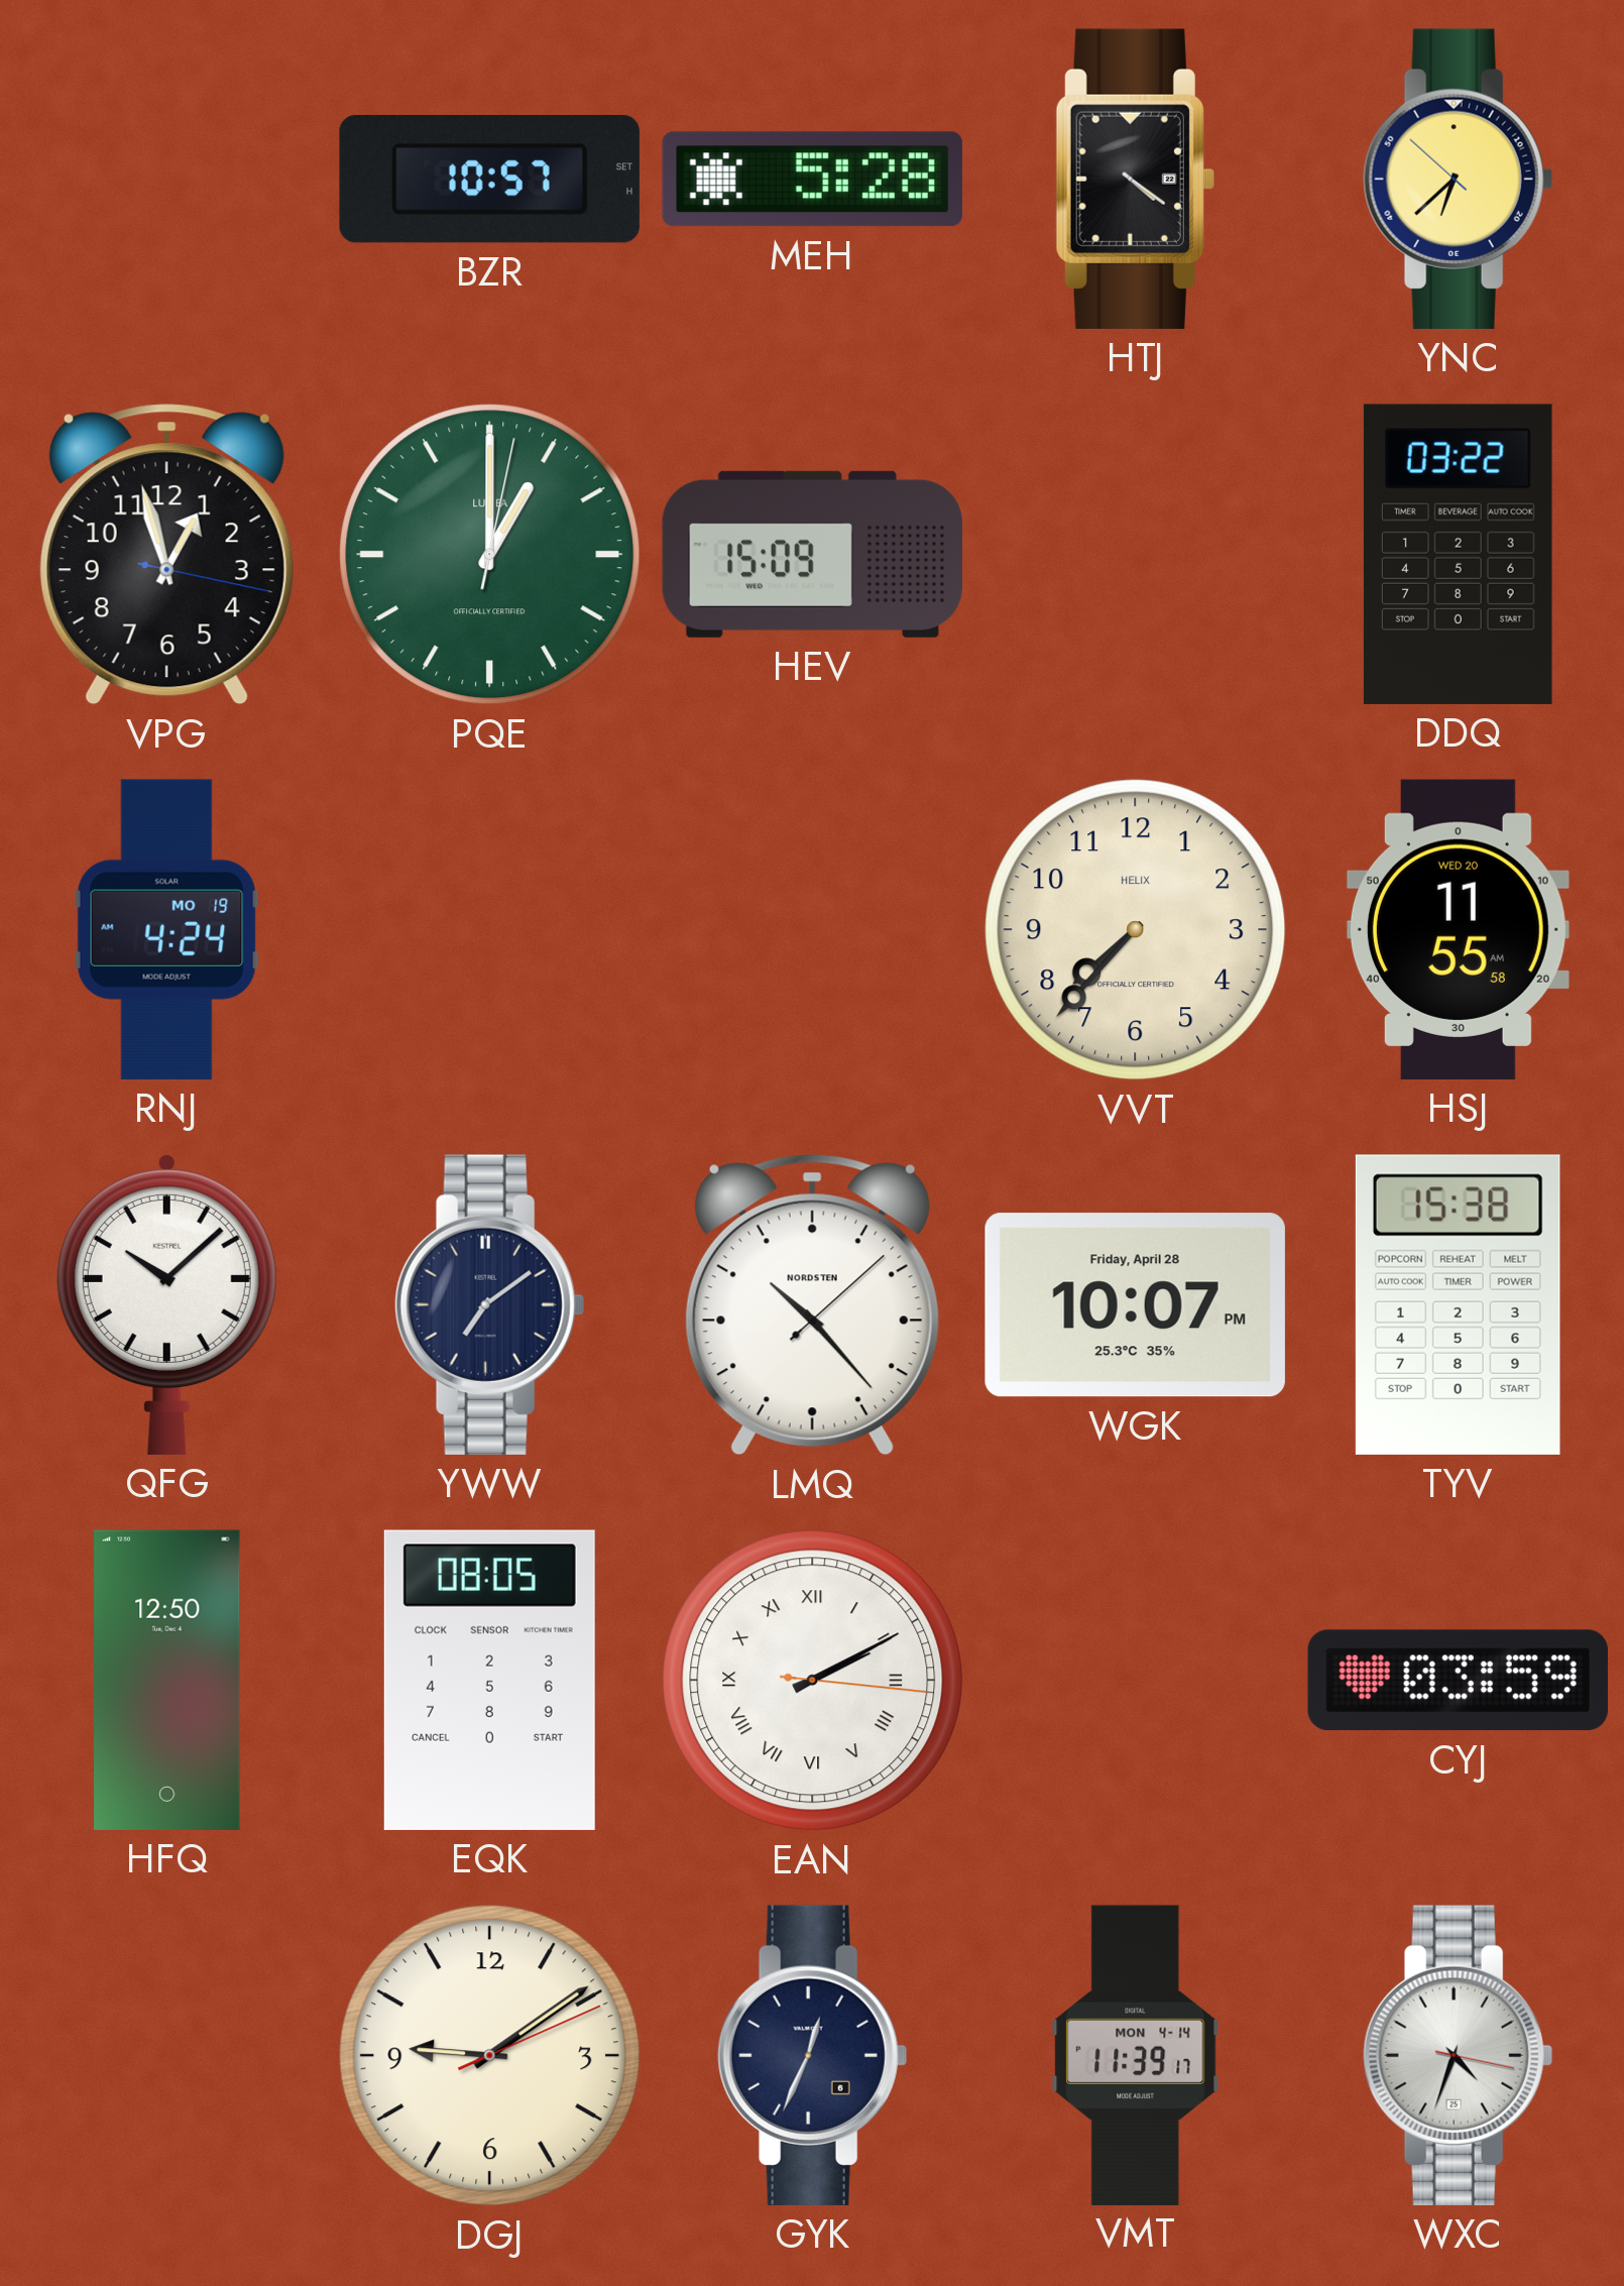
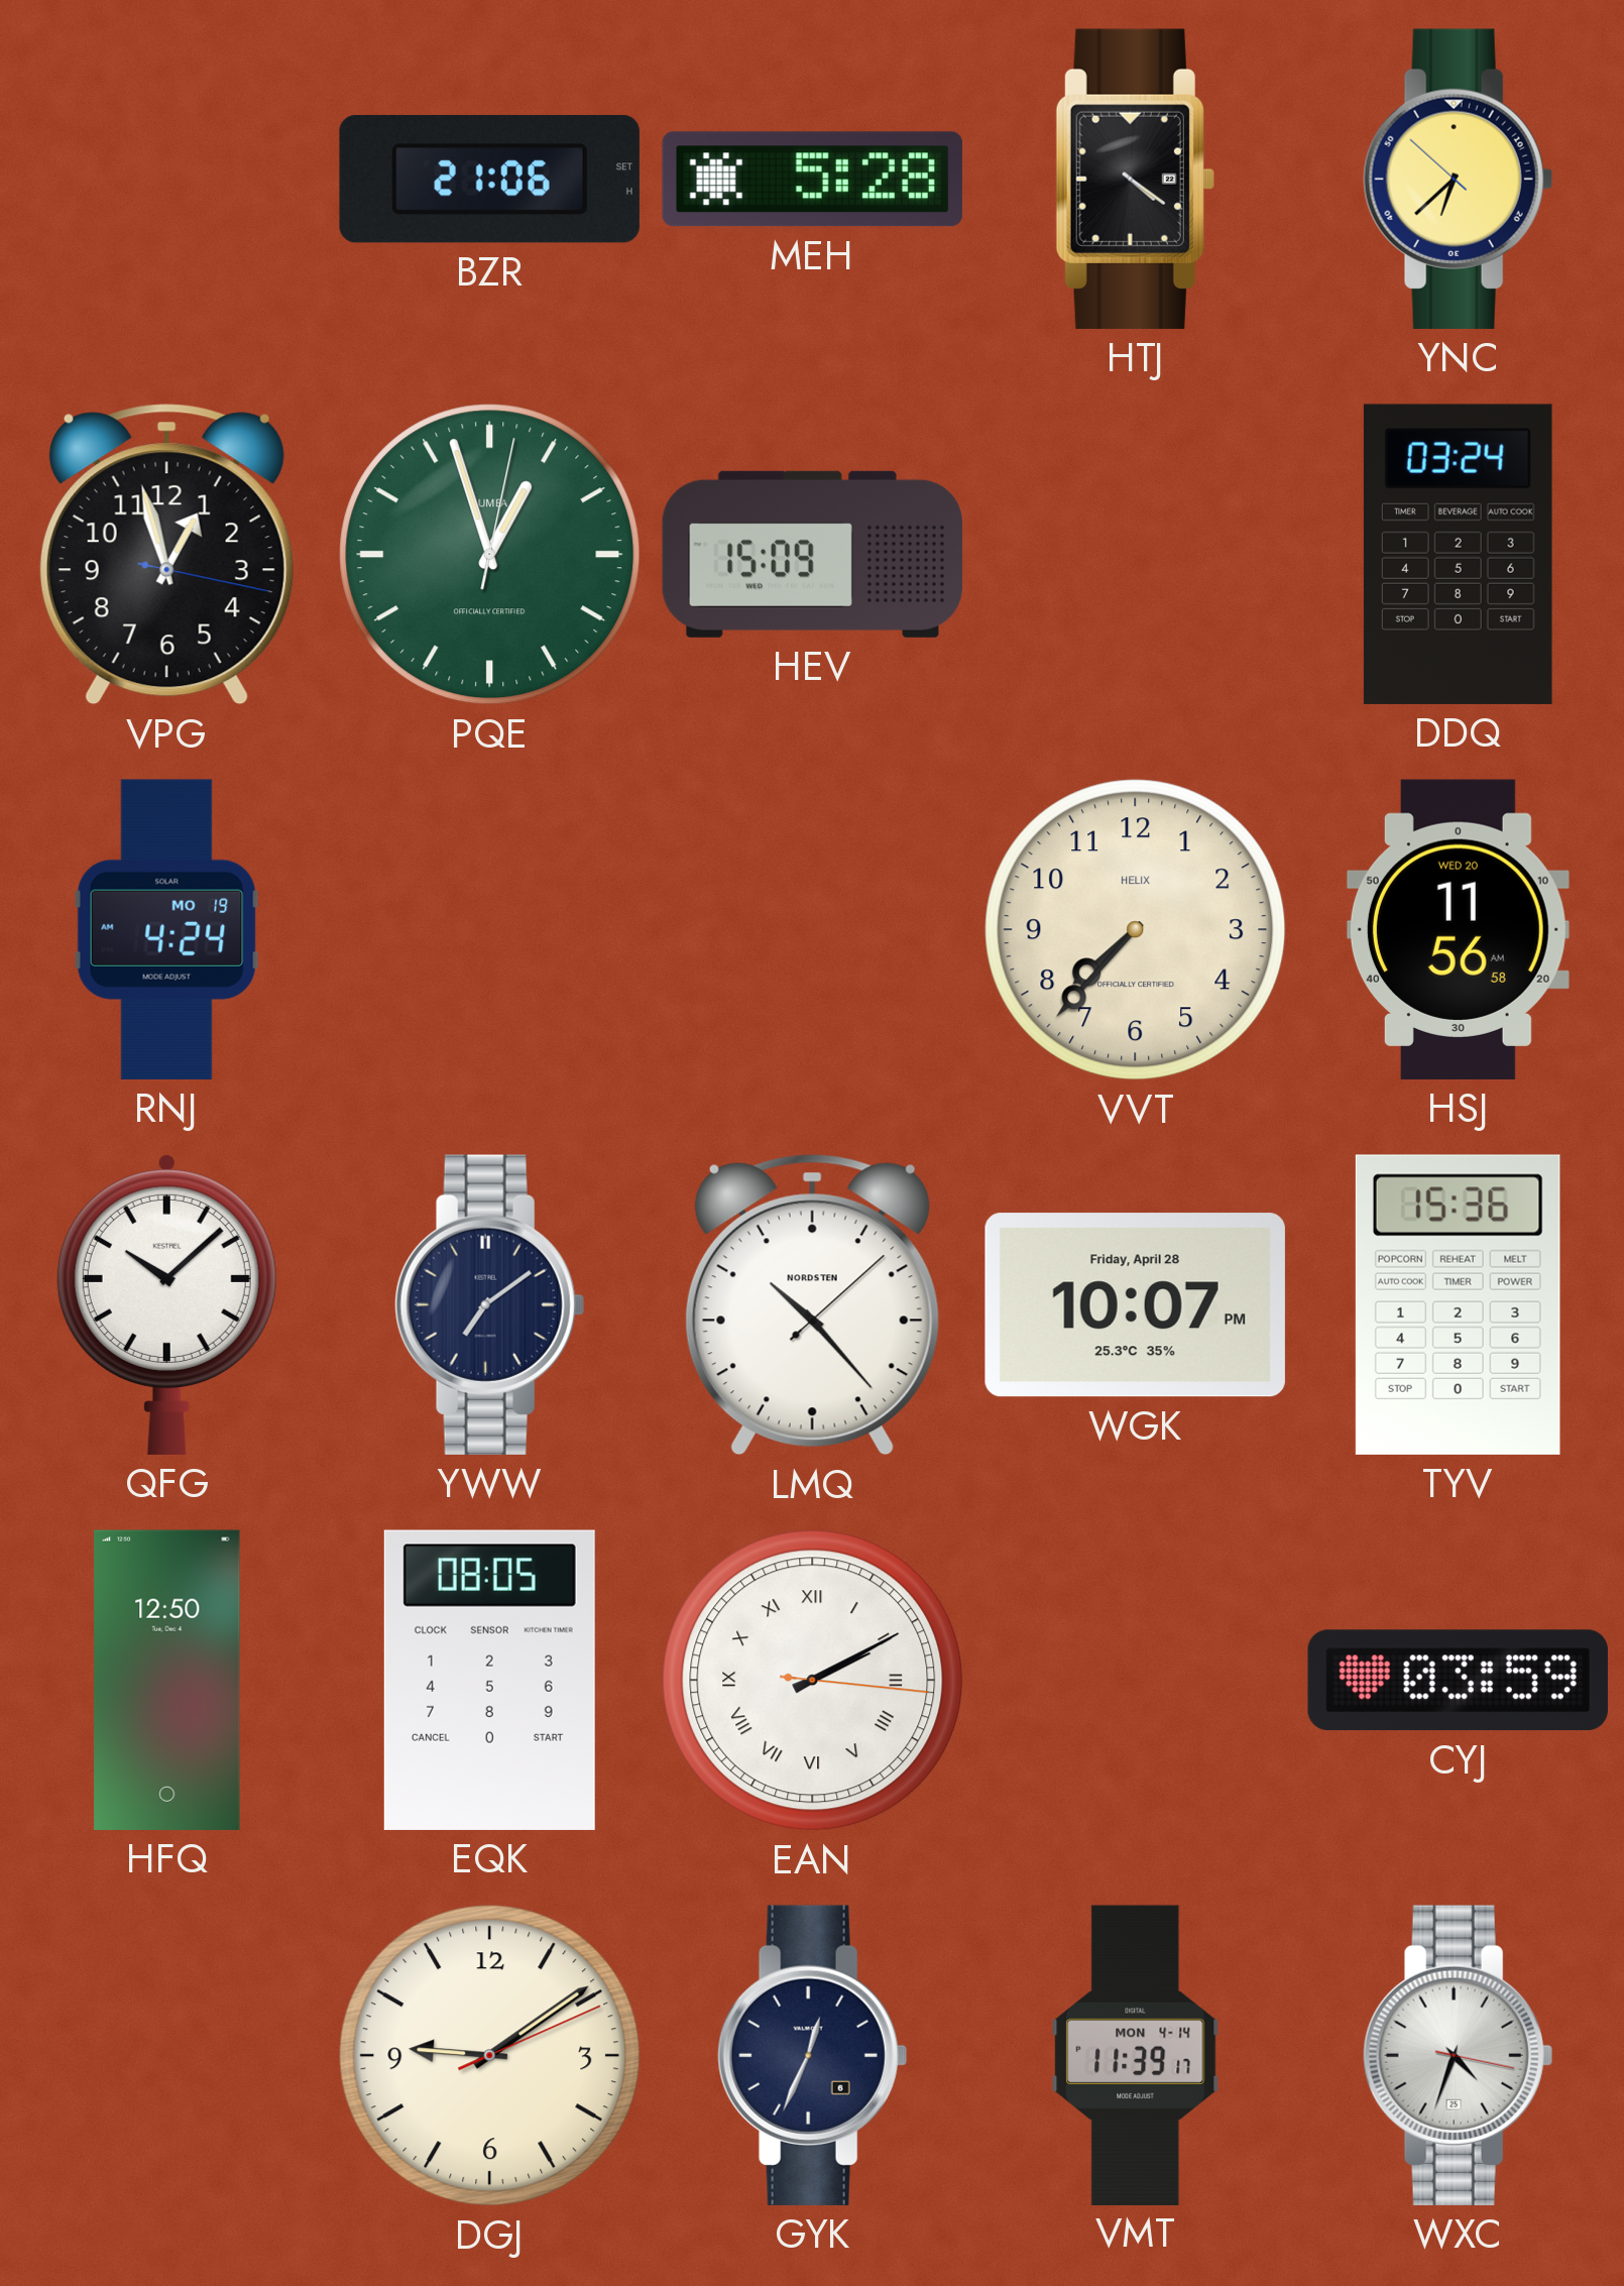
BZR: 10:57 -> 21:06
PQE: 1:00 -> 12:57
DDQ: 03:22 -> 03:24
HSJ: 11:55 -> 11:56
TYV: 15:38 -> 15:36
